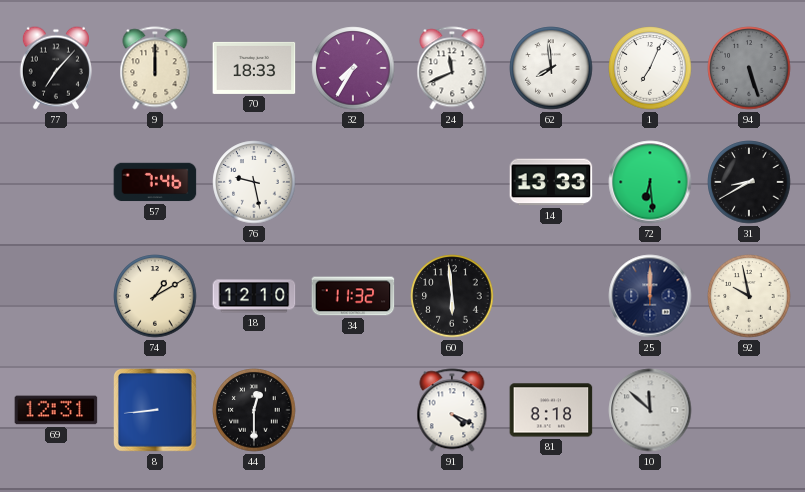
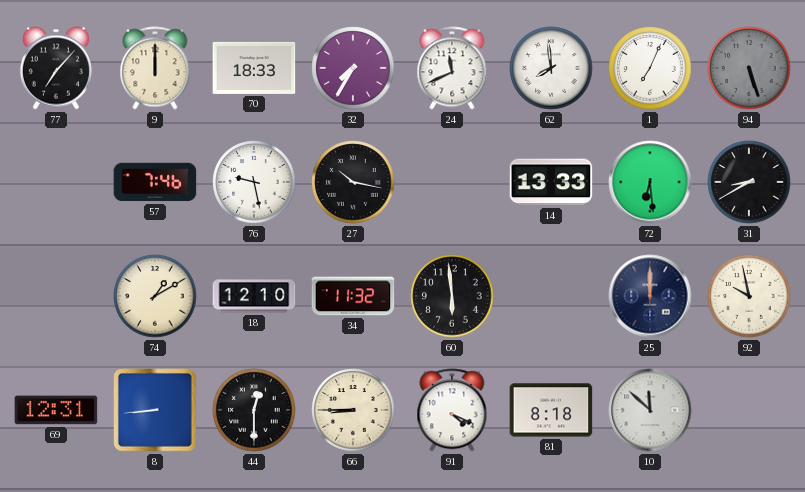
27: none -> 10:17
66: none -> 8:45
